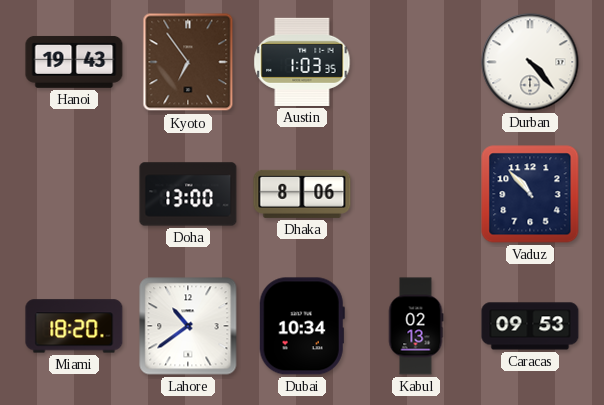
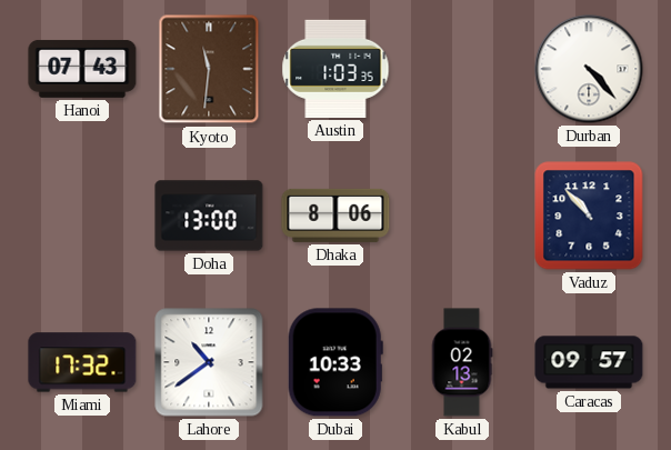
Hanoi: 19:43 -> 07:43
Kyoto: 6:54 -> 11:31
Miami: 18:20 -> 17:32
Dubai: 10:34 -> 10:33
Caracas: 09:53 -> 09:57
